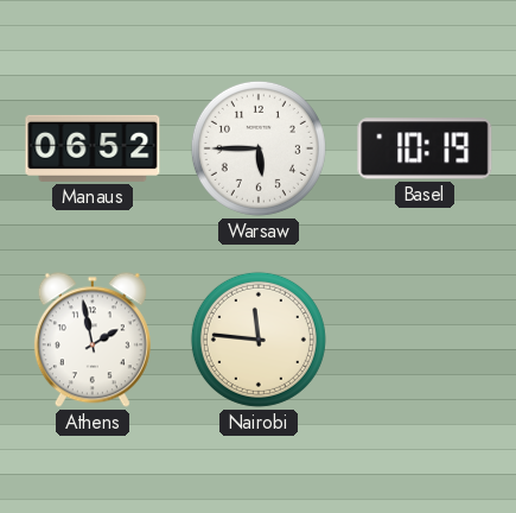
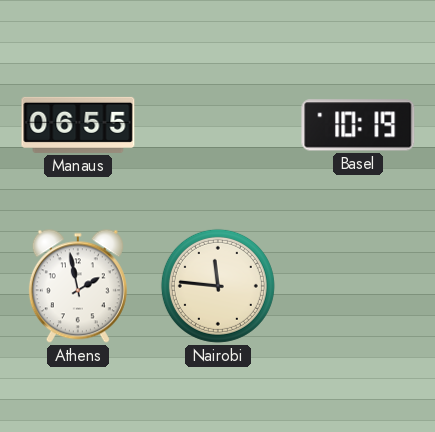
Manaus: 06:52 -> 06:55
Warsaw: 5:45 -> none
